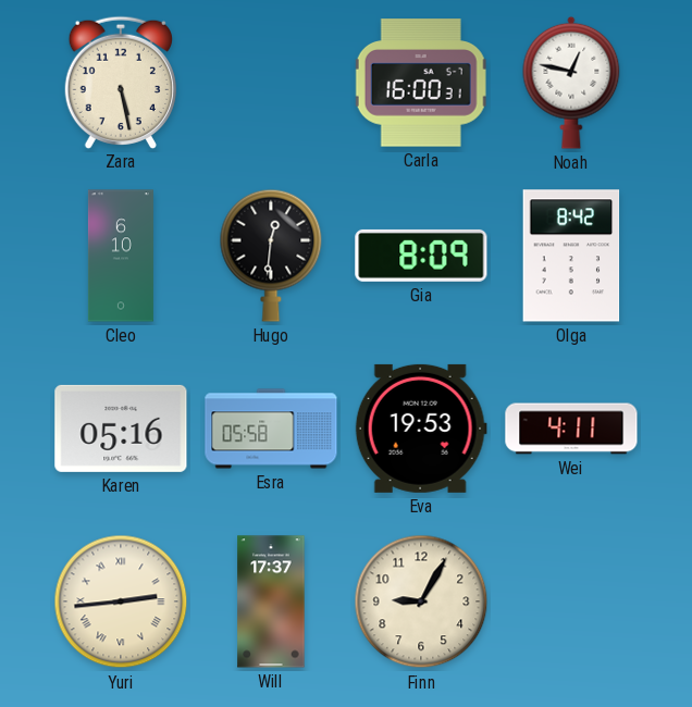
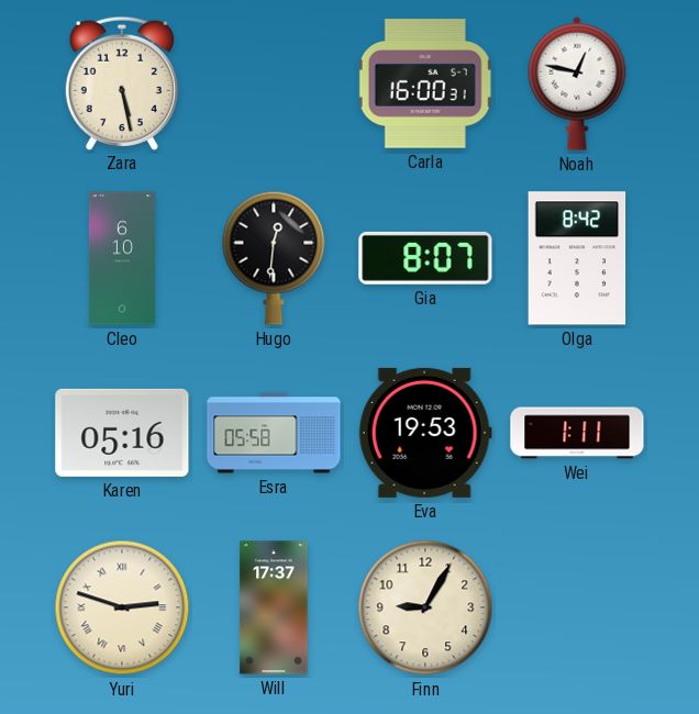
Gia: 8:09 -> 8:07
Wei: 4:11 -> 1:11
Yuri: 2:44 -> 2:48
